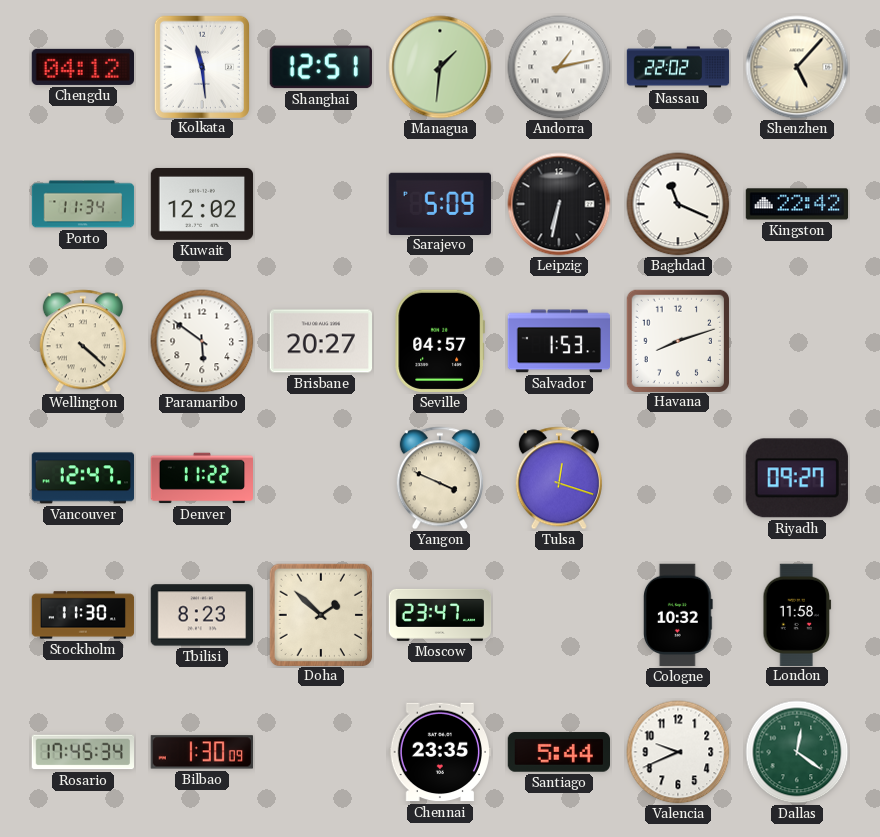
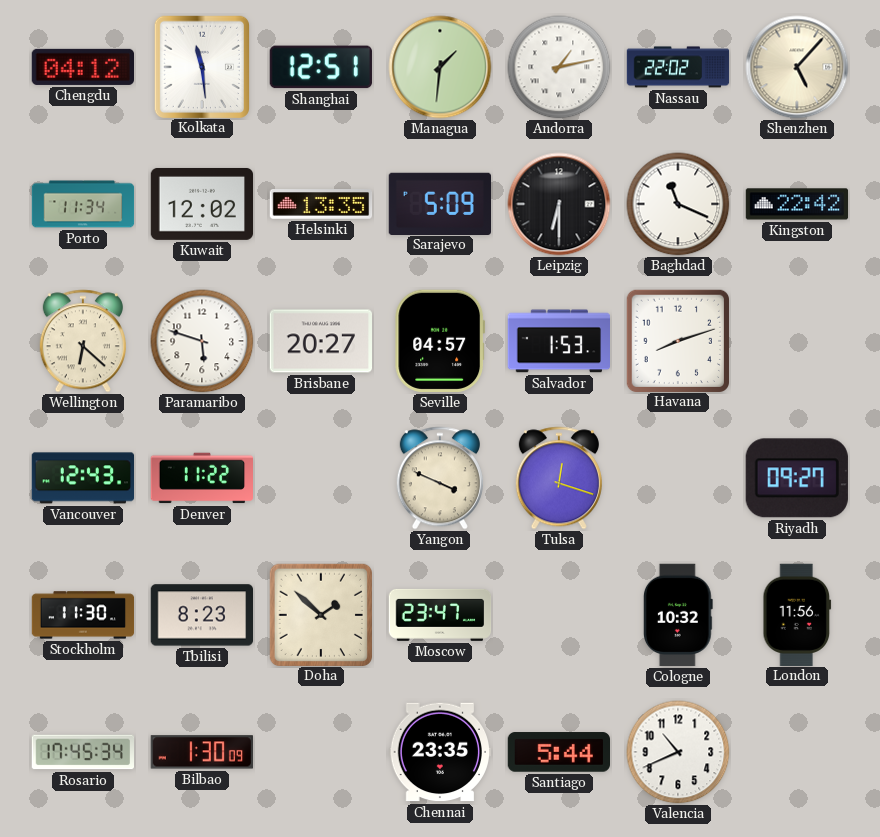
Helsinki: none -> 13:35
Leipzig: 6:32 -> 6:30
Wellington: 4:22 -> 6:22
Paramaribo: 5:51 -> 5:48
Vancouver: 12:47 -> 12:43
London: 11:58 -> 11:56
Valencia: 9:41 -> 10:41
Dallas: 12:21 -> none
